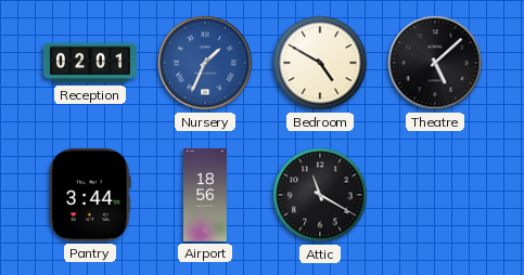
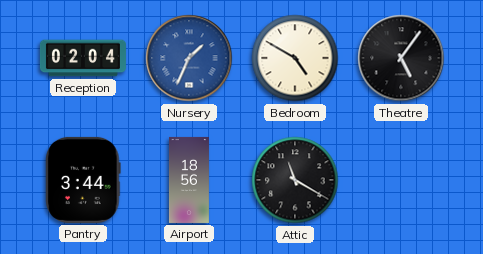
Reception: 02:01 -> 02:04
Theatre: 5:08 -> 5:06
